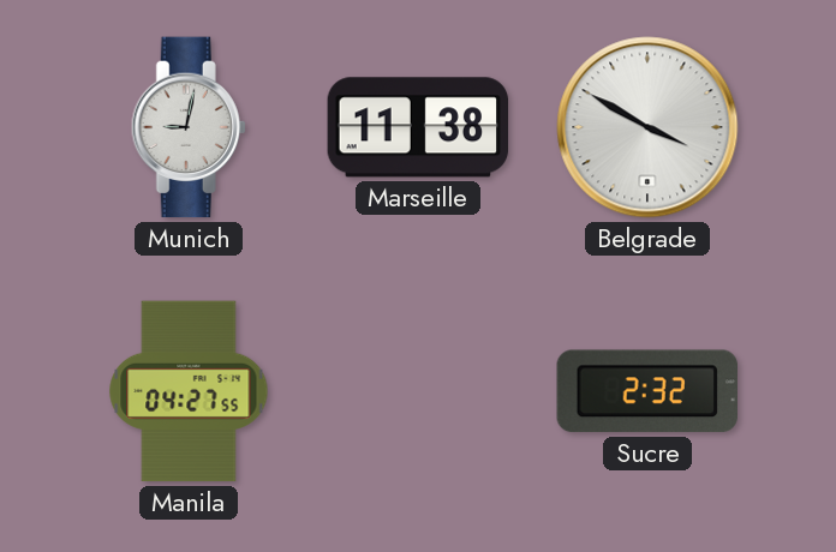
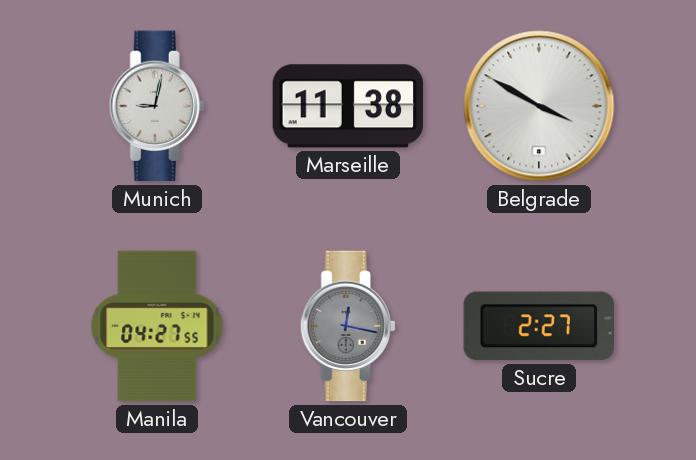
Vancouver: none -> 12:17
Sucre: 2:32 -> 2:27
